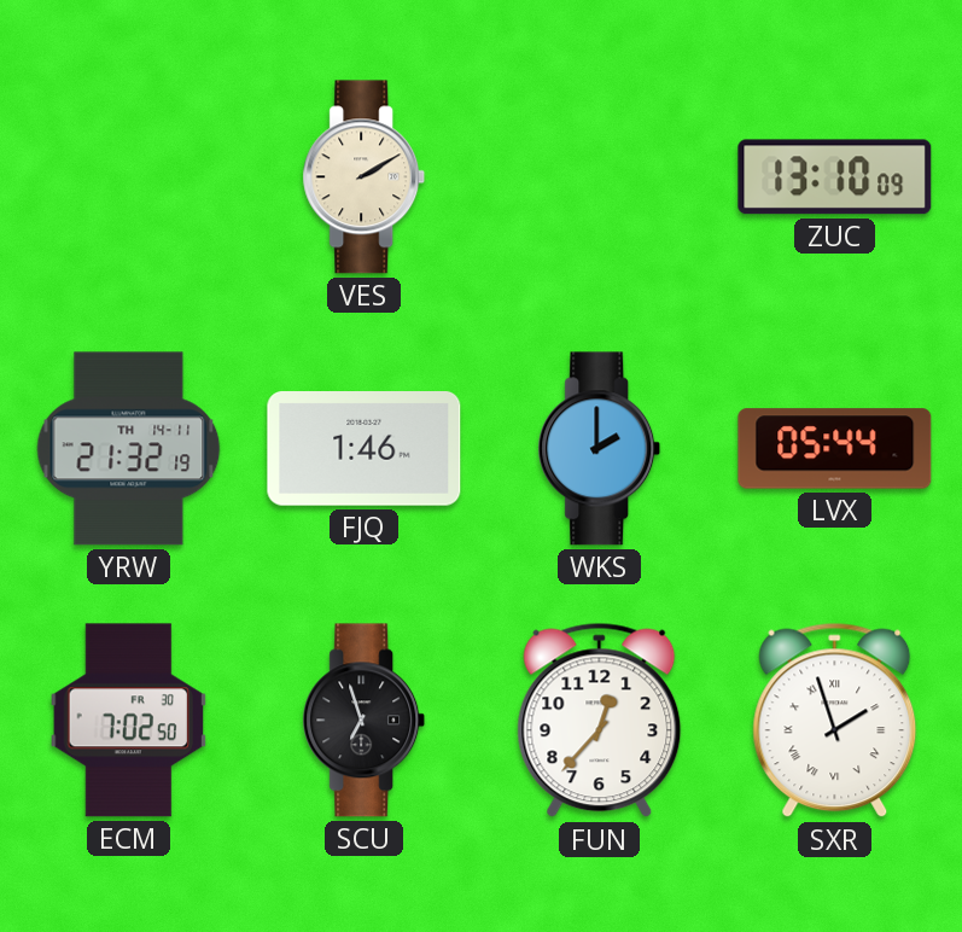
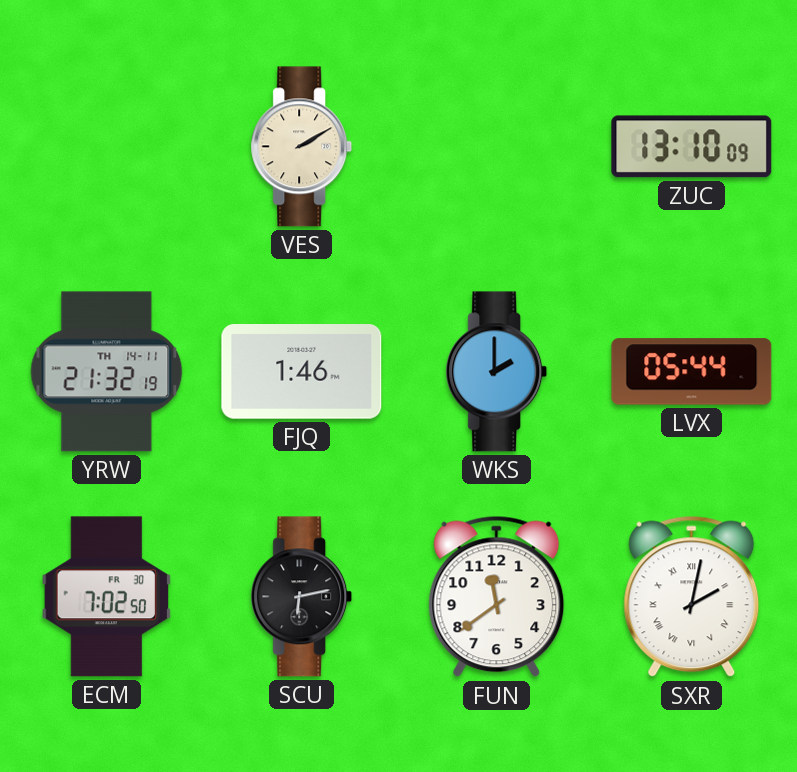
SCU: 6:57 -> 6:13
FUN: 12:37 -> 11:39
SXR: 1:57 -> 2:02
